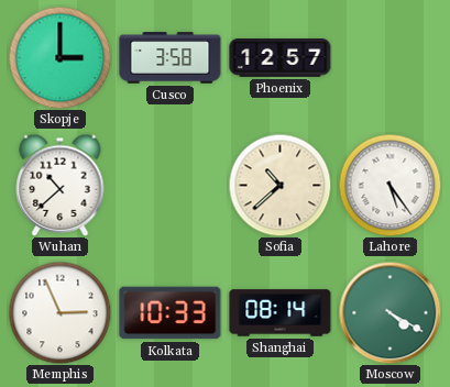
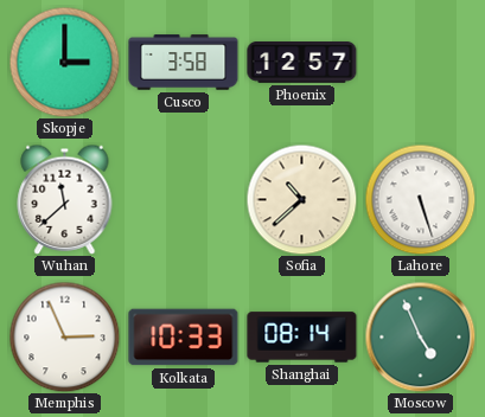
Wuhan: 10:38 -> 11:38
Lahore: 5:24 -> 5:27
Moscow: 4:20 -> 4:56
